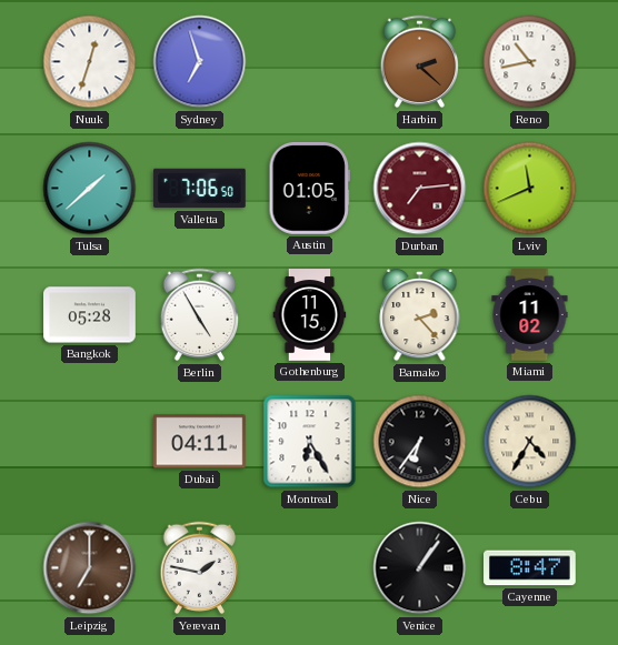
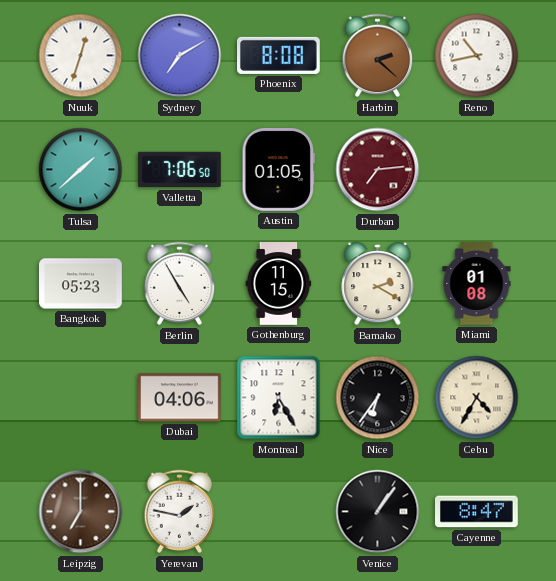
Sydney: 6:57 -> 7:10
Phoenix: none -> 8:08
Lviv: 11:41 -> none
Bangkok: 05:28 -> 05:23
Bamako: 2:23 -> 2:20
Miami: 11:02 -> 01:08
Dubai: 04:11 -> 04:06
